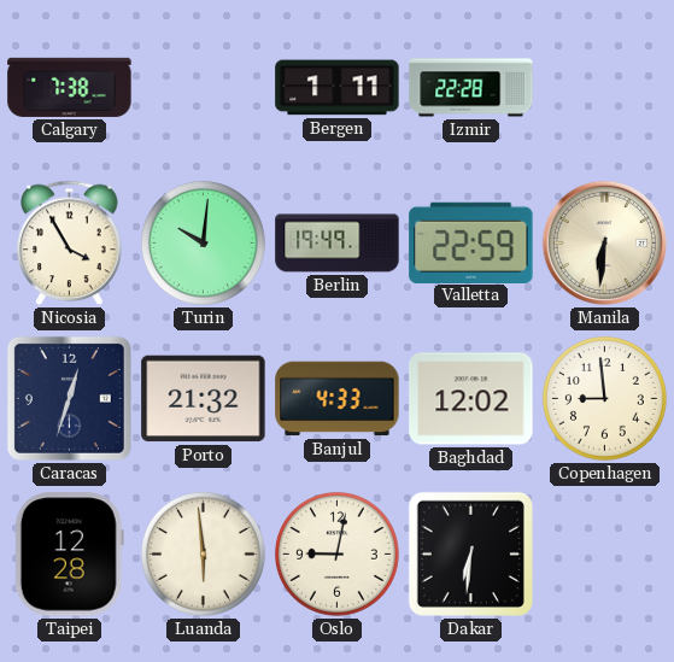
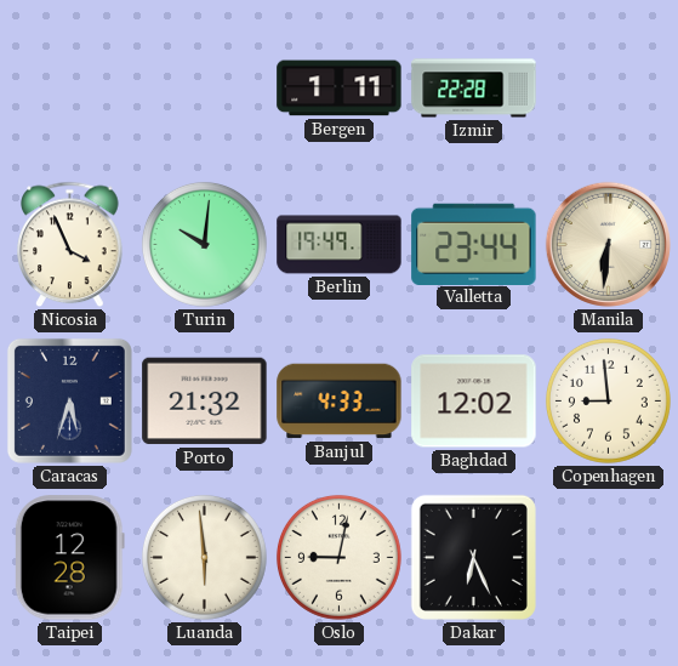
Calgary: 7:38 -> none
Nicosia: 3:55 -> 3:56
Valletta: 22:59 -> 23:44
Caracas: 12:33 -> 5:33
Dakar: 6:31 -> 6:26
